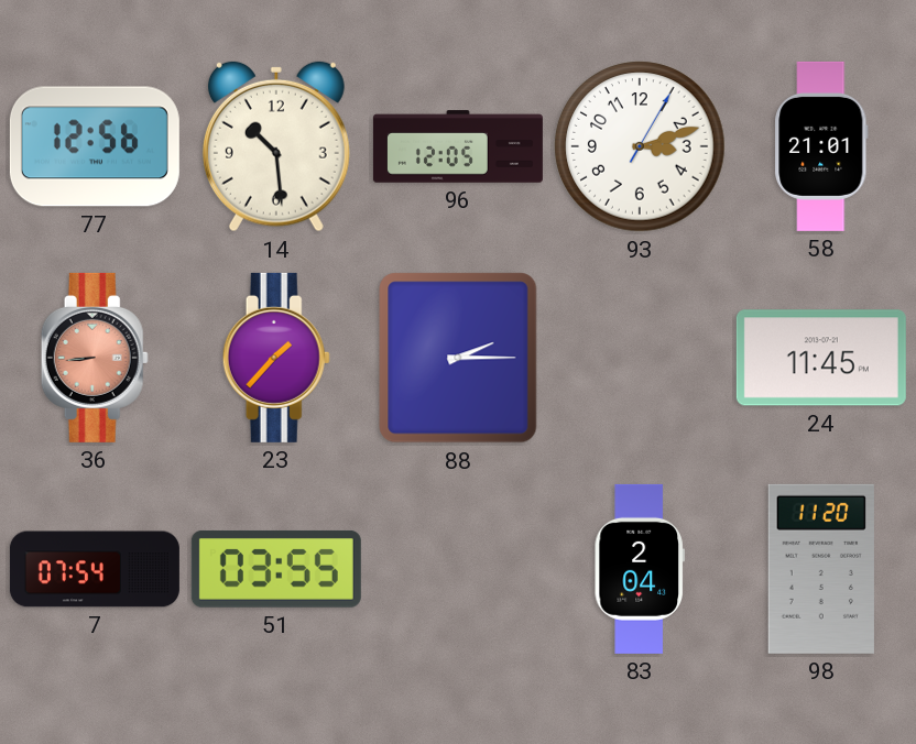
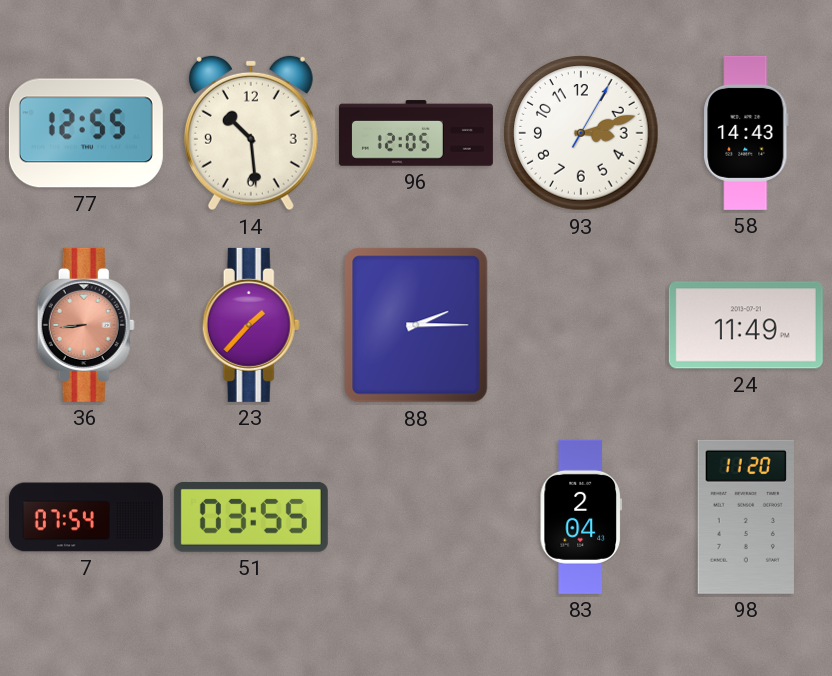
77: 12:56 -> 12:55
58: 21:01 -> 14:43
24: 11:45 -> 11:49
